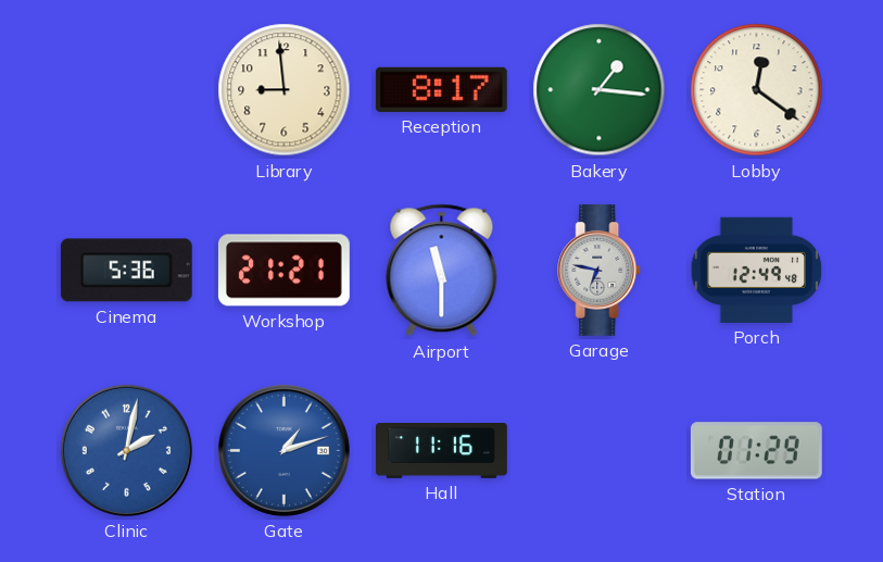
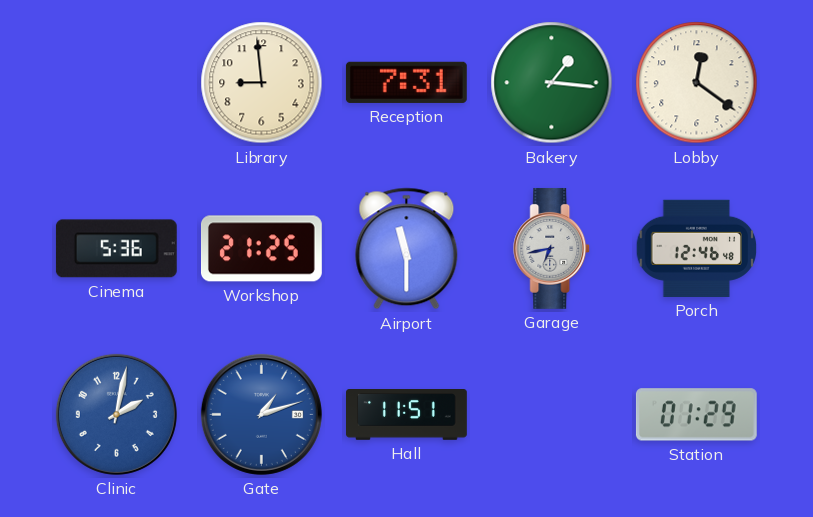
Reception: 8:17 -> 7:31
Workshop: 21:21 -> 21:25
Garage: 6:47 -> 6:43
Porch: 12:49 -> 12:46
Hall: 11:16 -> 11:51
